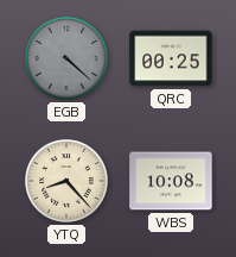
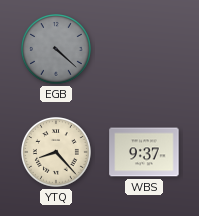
QRC: 00:25 -> none
WBS: 10:08 -> 9:37
